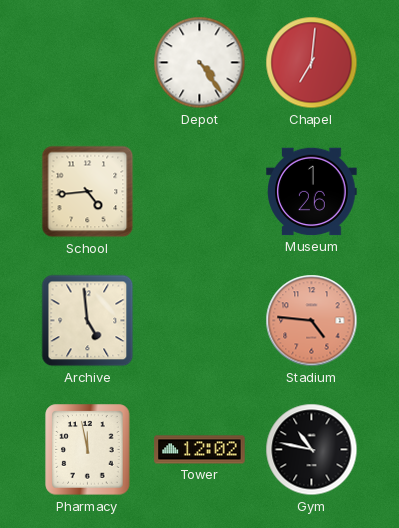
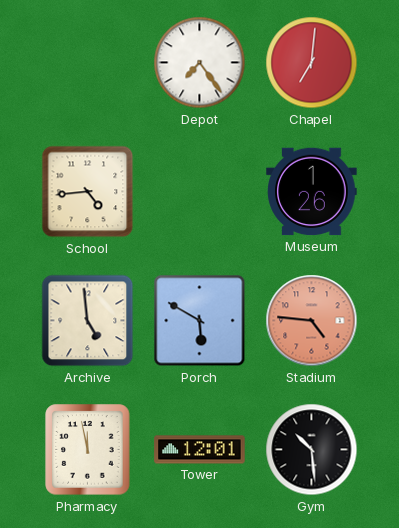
Depot: 4:24 -> 7:24
Porch: none -> 5:50
Tower: 12:02 -> 12:01
Gym: 10:47 -> 10:29
